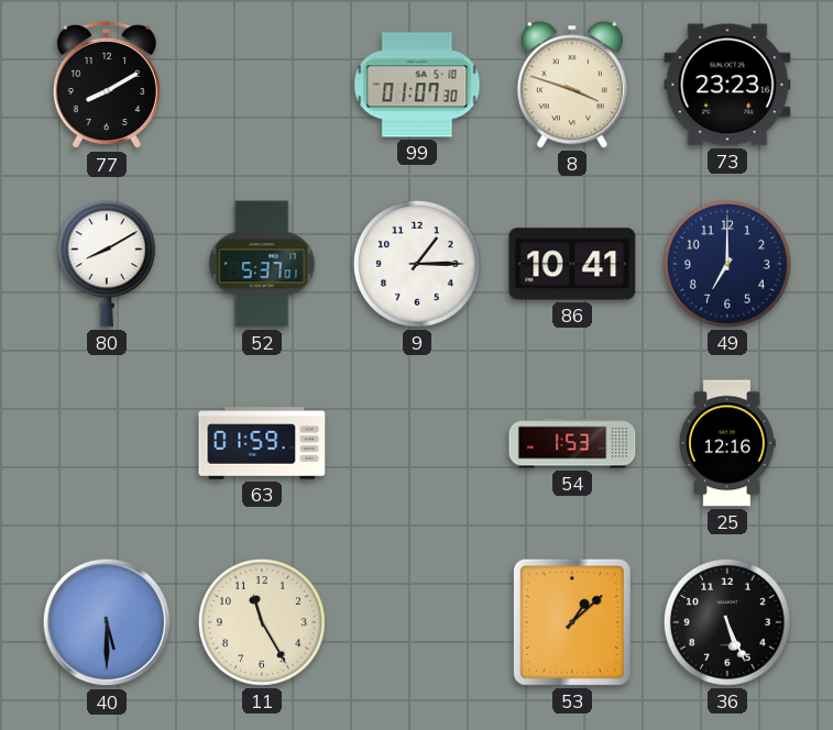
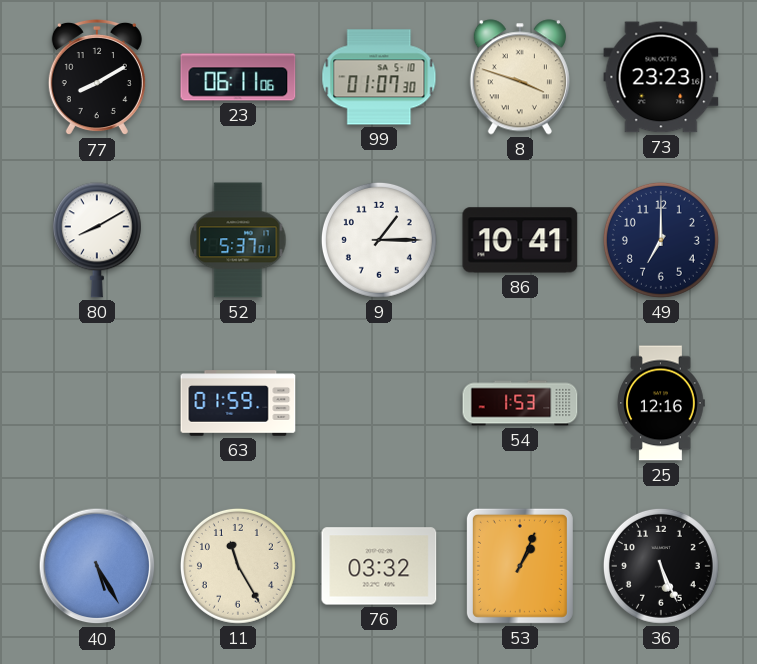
23: none -> 06:11
40: 5:30 -> 5:25
76: none -> 03:32
53: 1:08 -> 1:04
